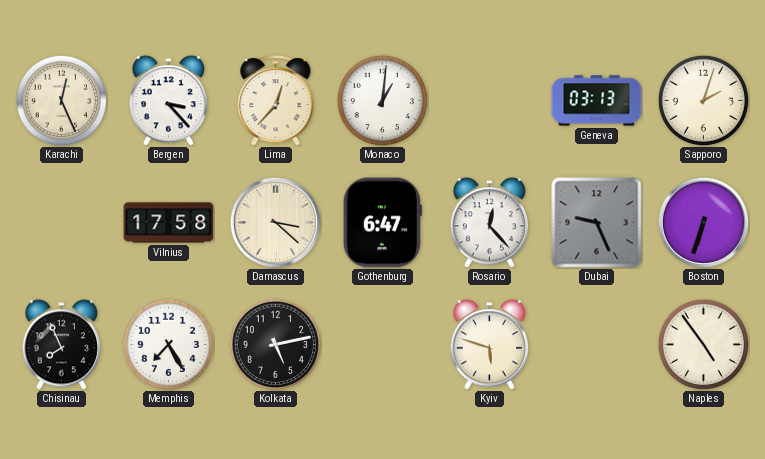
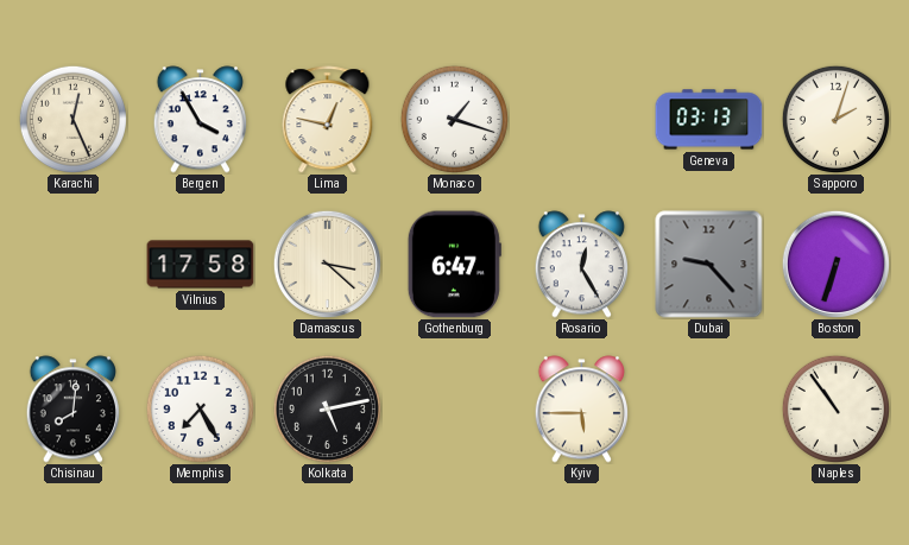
Bergen: 3:23 -> 3:55
Lima: 12:37 -> 12:47
Monaco: 1:01 -> 1:18
Rosario: 12:23 -> 12:25
Dubai: 9:26 -> 9:23
Chisinau: 7:56 -> 8:01
Kyiv: 5:48 -> 5:45
Naples: 4:54 -> 10:54
